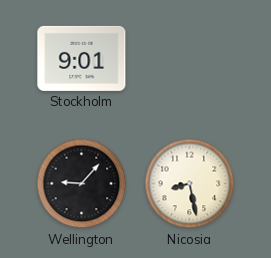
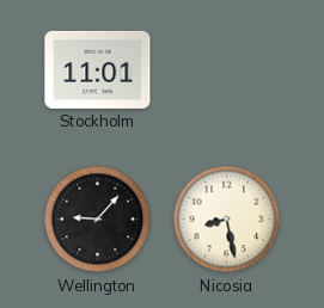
Stockholm: 9:01 -> 11:01
